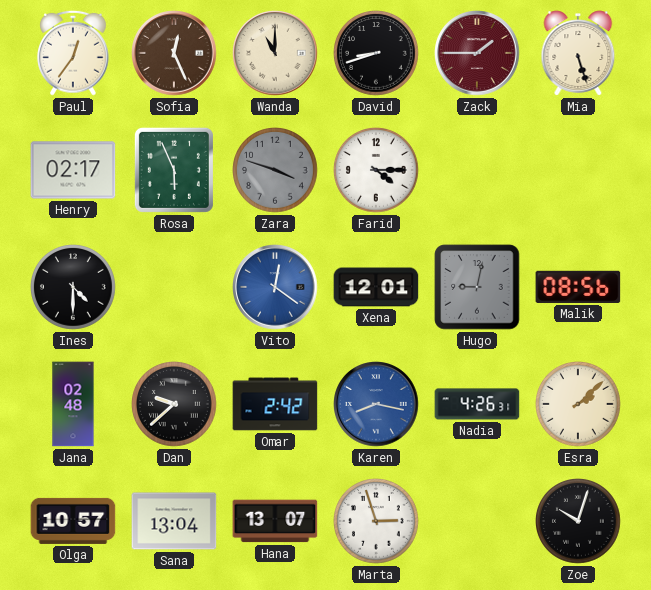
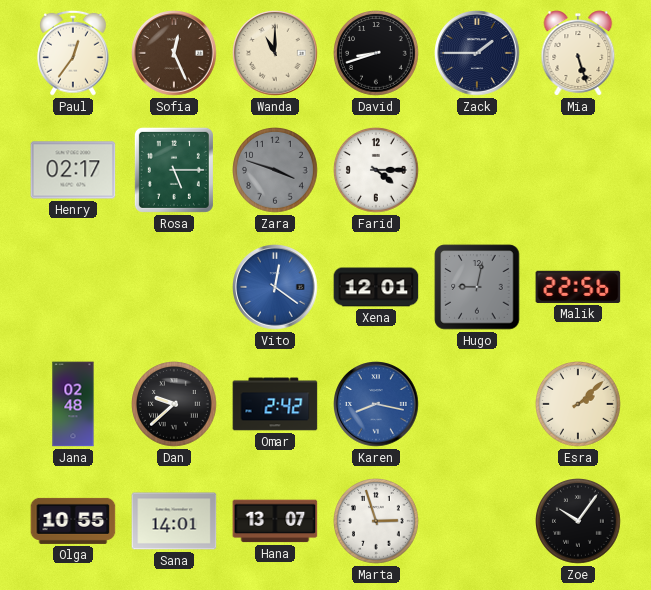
Zack dial: burgundy -> navy
Rosa: 5:56 -> 5:15
Ines: 4:30 -> none
Malik: 08:56 -> 22:56
Nadia: 4:26 -> none
Olga: 10:57 -> 10:55
Sana: 13:04 -> 14:01
Zoe: 10:03 -> 10:06
